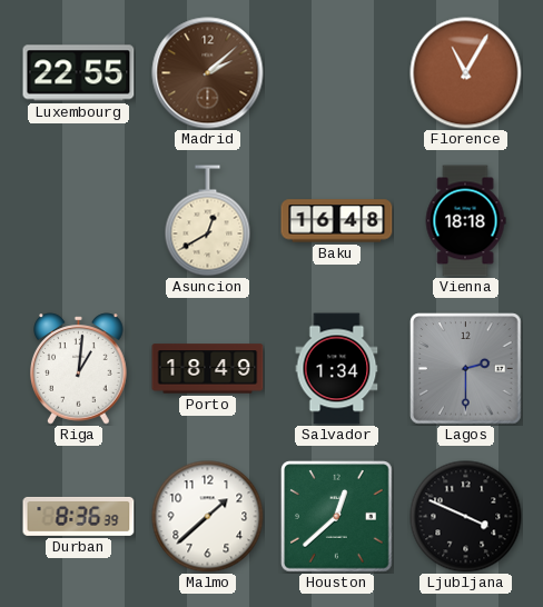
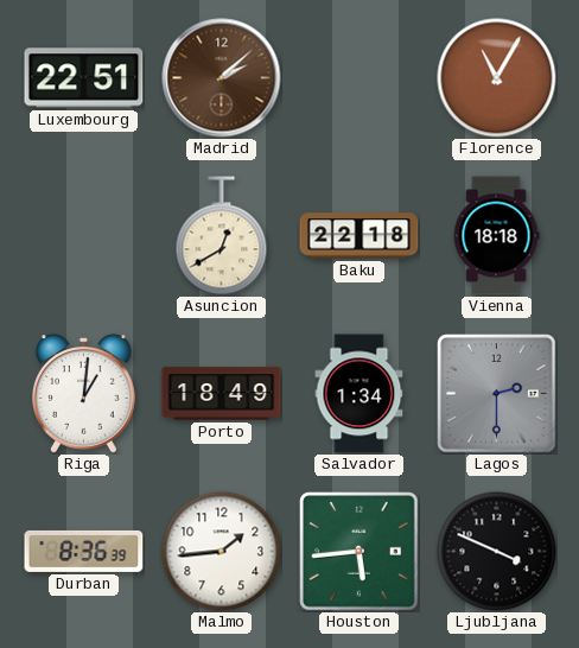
Luxembourg: 22:55 -> 22:51
Baku: 16:48 -> 22:18
Malmo: 1:38 -> 1:44
Houston: 12:38 -> 5:44
